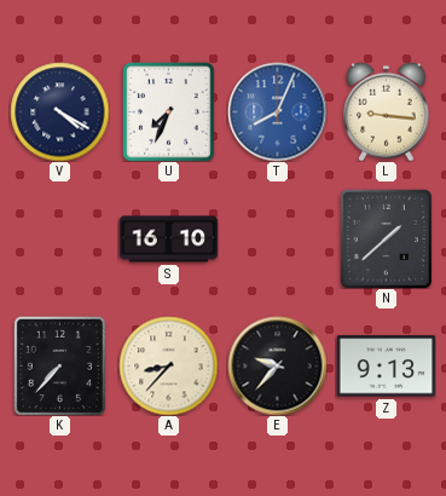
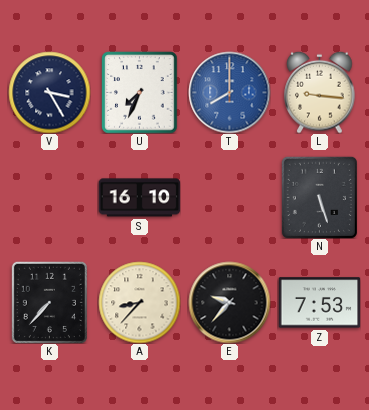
V: 4:20 -> 3:25
T: 8:04 -> 8:00
N: 1:38 -> 5:27
Z: 9:13 -> 7:53
